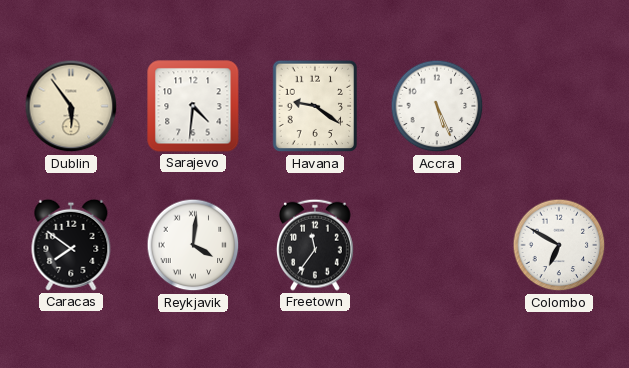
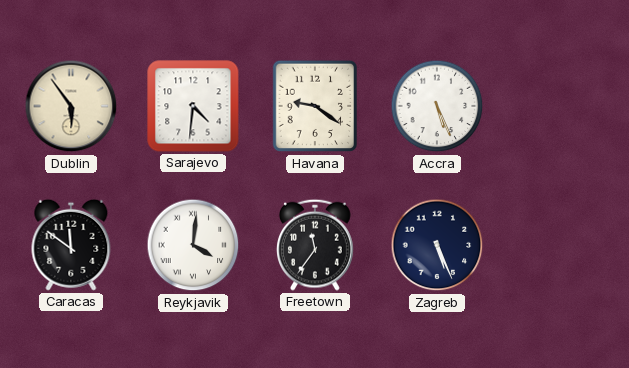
Caracas: 7:51 -> 11:51
Zagreb: none -> 5:26
Colombo: 6:50 -> none
